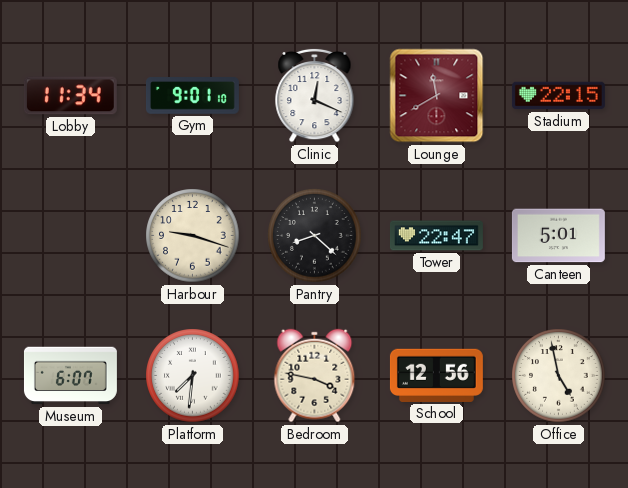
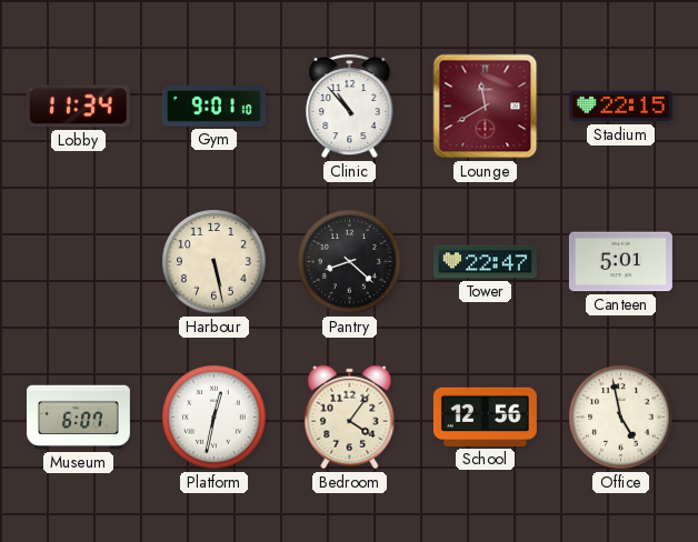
Clinic: 12:19 -> 10:53
Harbour: 9:18 -> 5:28
Platform: 7:31 -> 12:32
Bedroom: 3:47 -> 4:06
